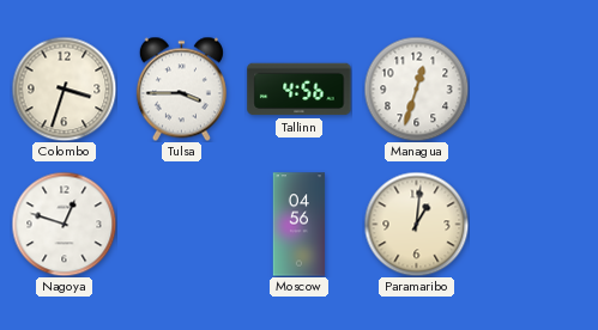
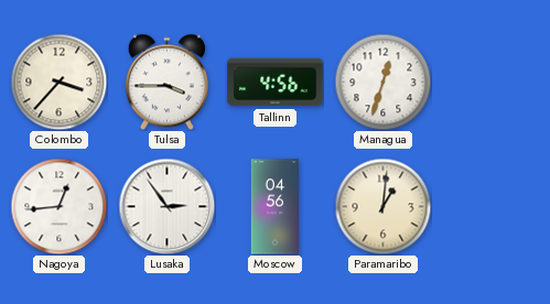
Colombo: 3:33 -> 3:37
Nagoya: 12:48 -> 12:44
Lusaka: none -> 2:54
